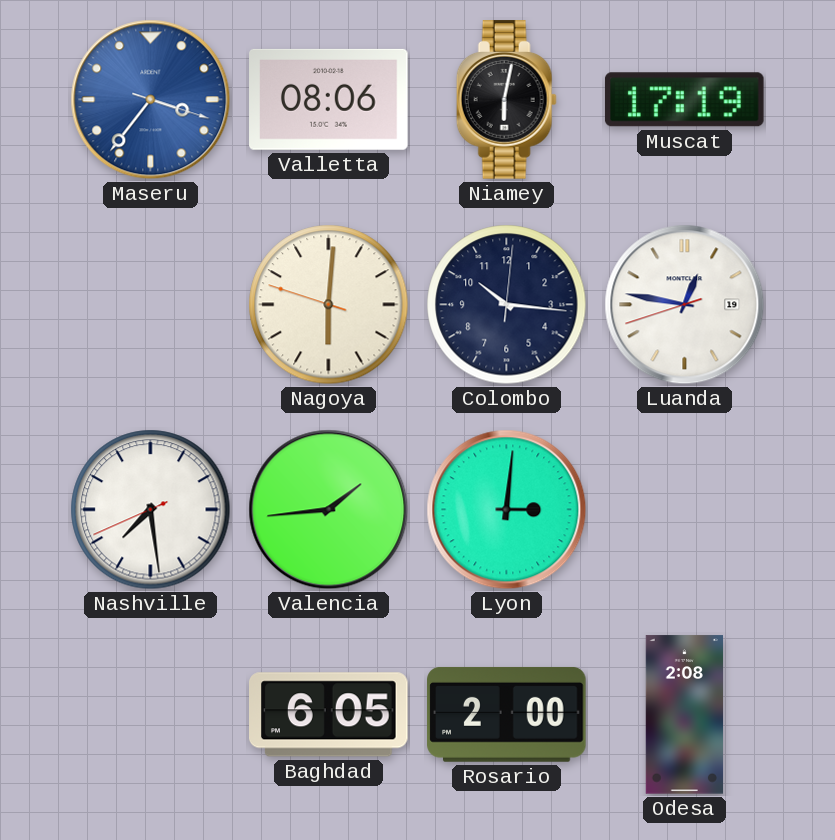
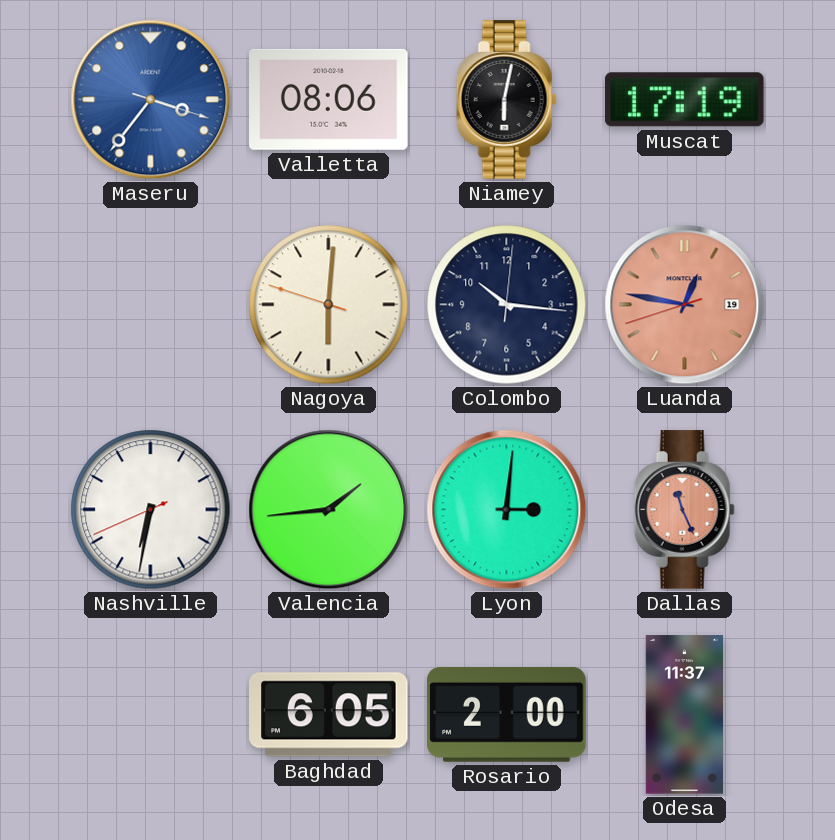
Luanda dial: white -> salmon
Nashville: 7:28 -> 6:31
Dallas: none -> 11:26
Odesa: 2:08 -> 11:37
